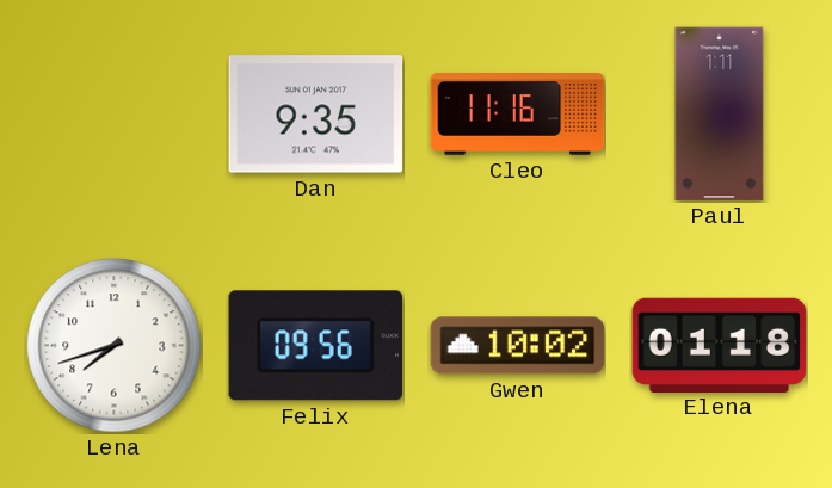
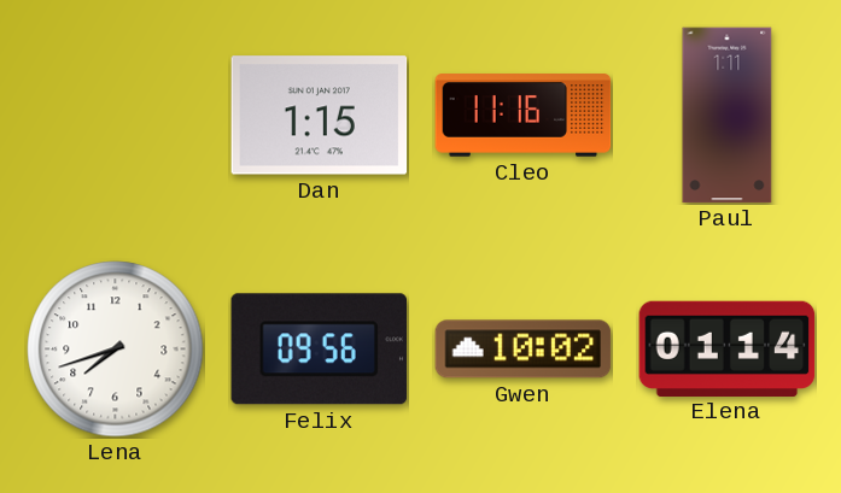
Dan: 9:35 -> 1:15
Elena: 01:18 -> 01:14
